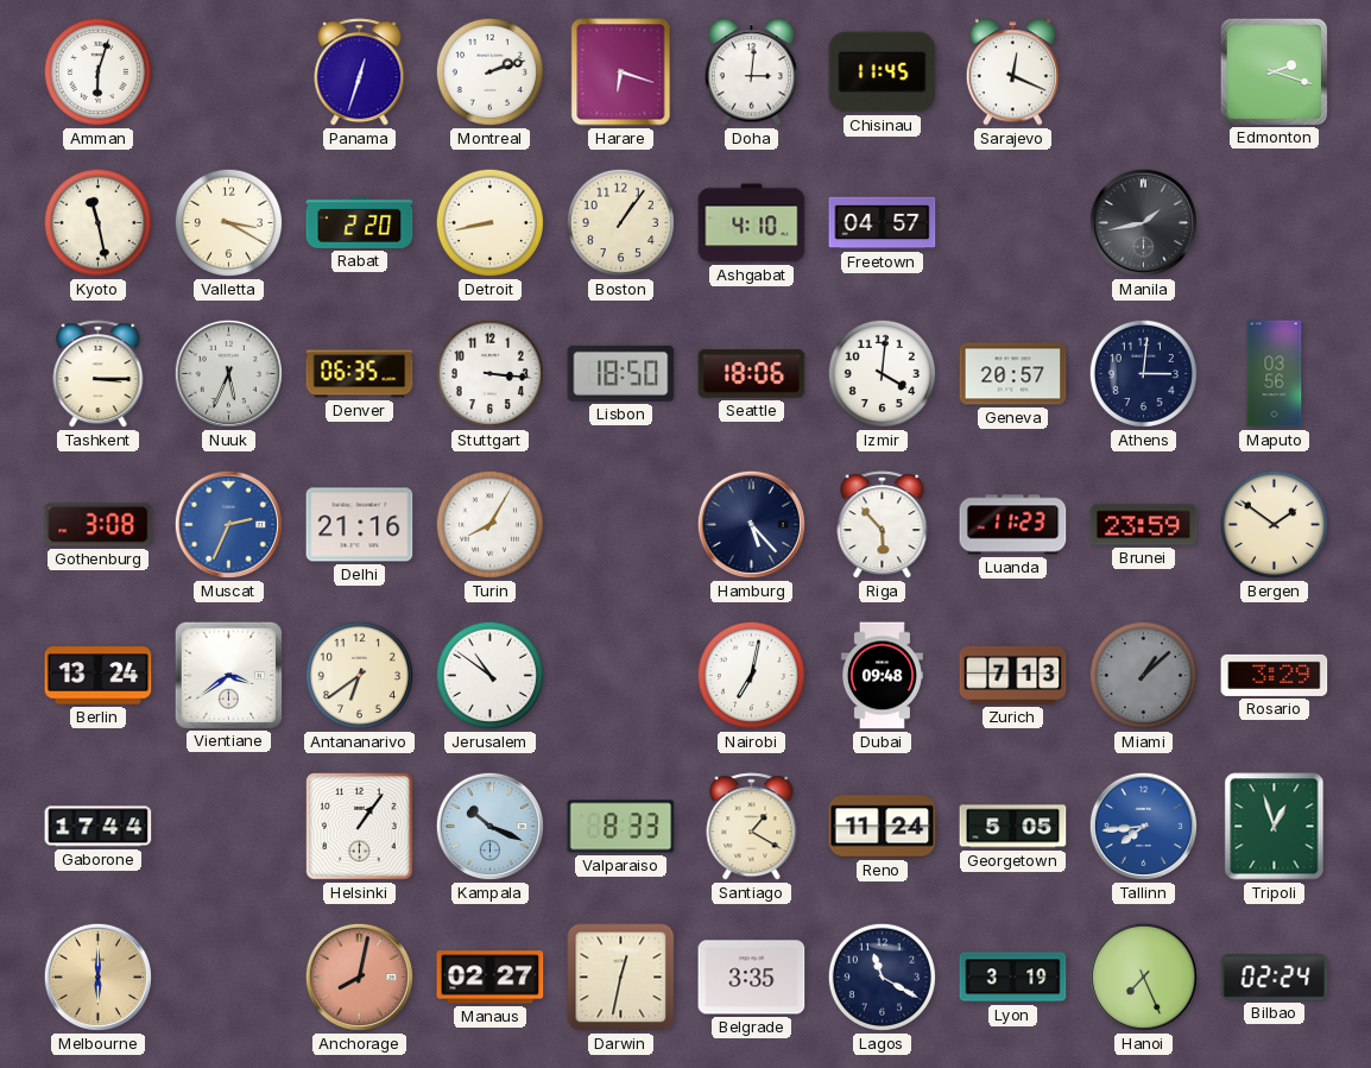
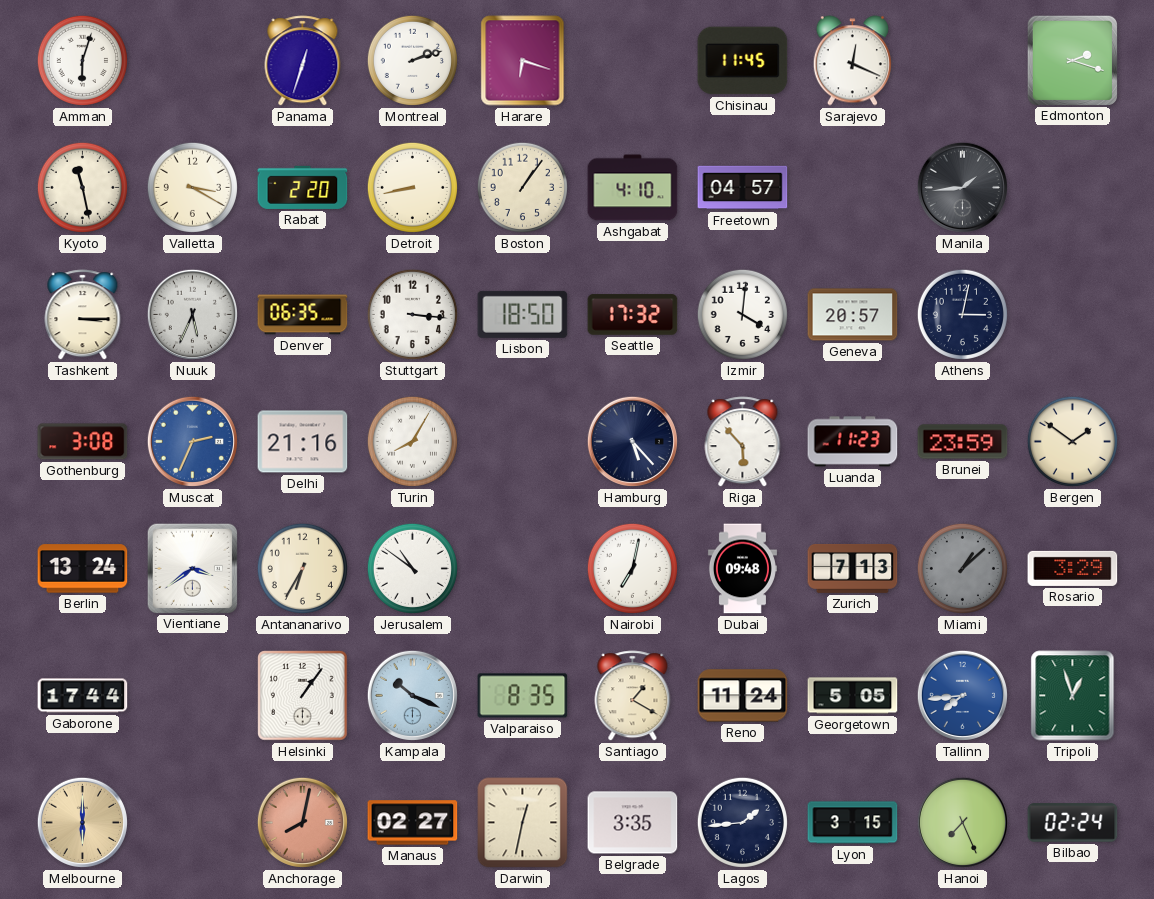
Doha: 3:01 -> none
Manila: 1:43 -> 1:44
Seattle: 18:06 -> 17:32
Athens: 3:01 -> 3:02
Maputo: 03:56 -> none
Antananarivo: 6:39 -> 6:35
Valparaiso: 8:33 -> 8:35
Lagos: 11:20 -> 1:44
Lyon: 3:19 -> 3:15
